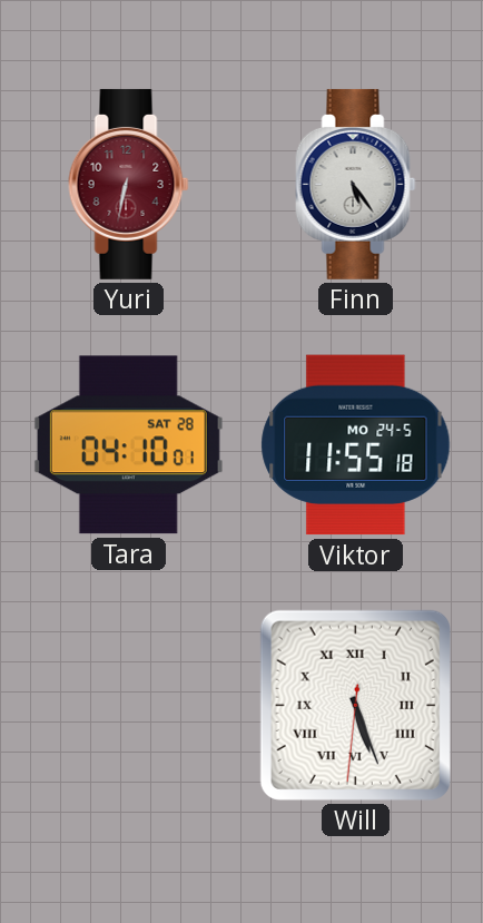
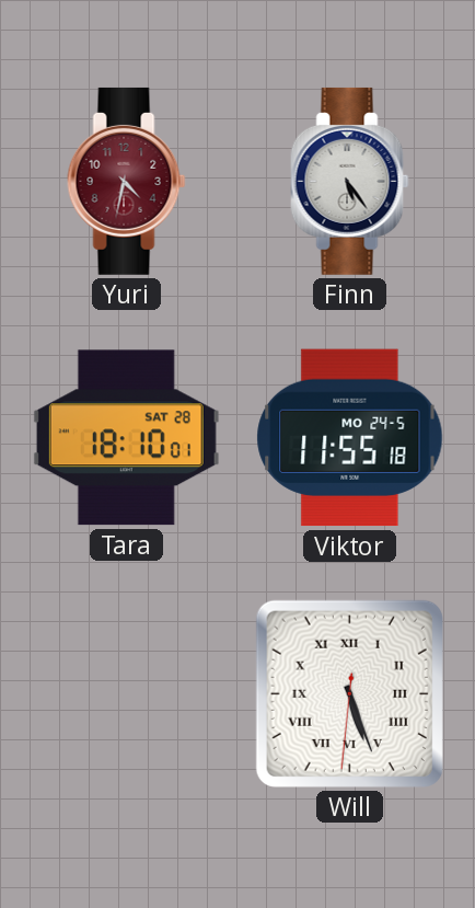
Yuri: 6:32 -> 4:32
Tara: 04:10 -> 18:10
